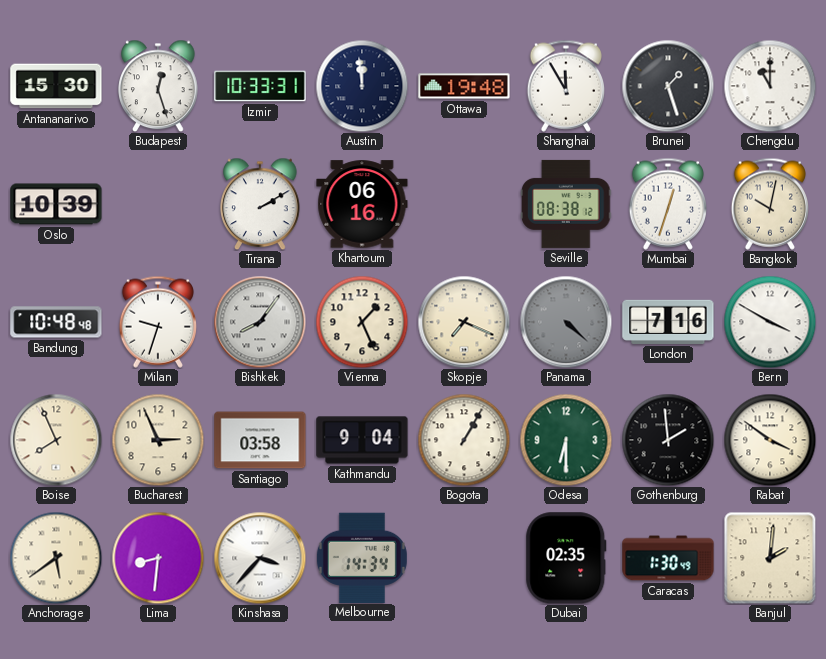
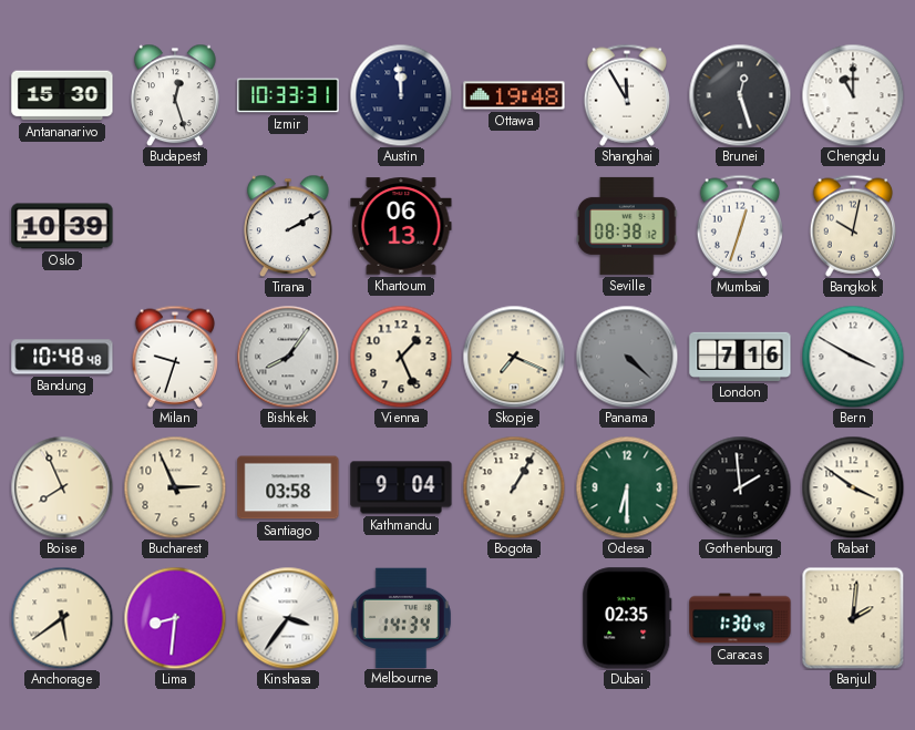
Brunei: 1:27 -> 12:27
Khartoum: 06:16 -> 06:13
Kinshasa: 3:37 -> 3:36
